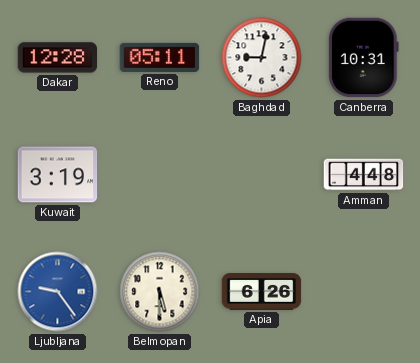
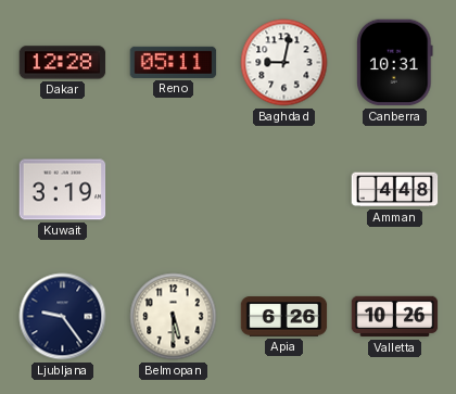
Ljubljana dial: blue -> navy
Valletta: none -> 10:26
